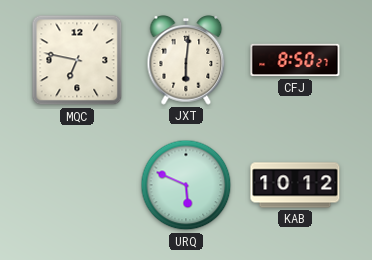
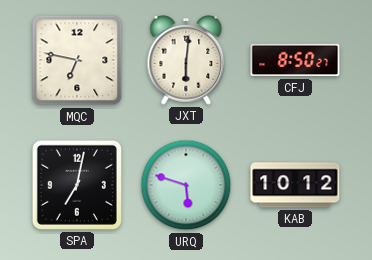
SPA: none -> 7:02
URQ: 5:49 -> 5:48
